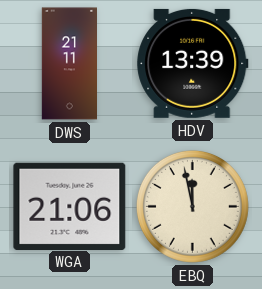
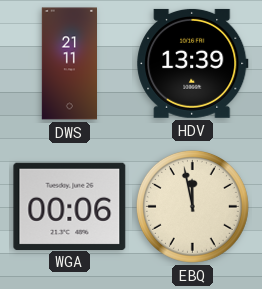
WGA: 21:06 -> 00:06
